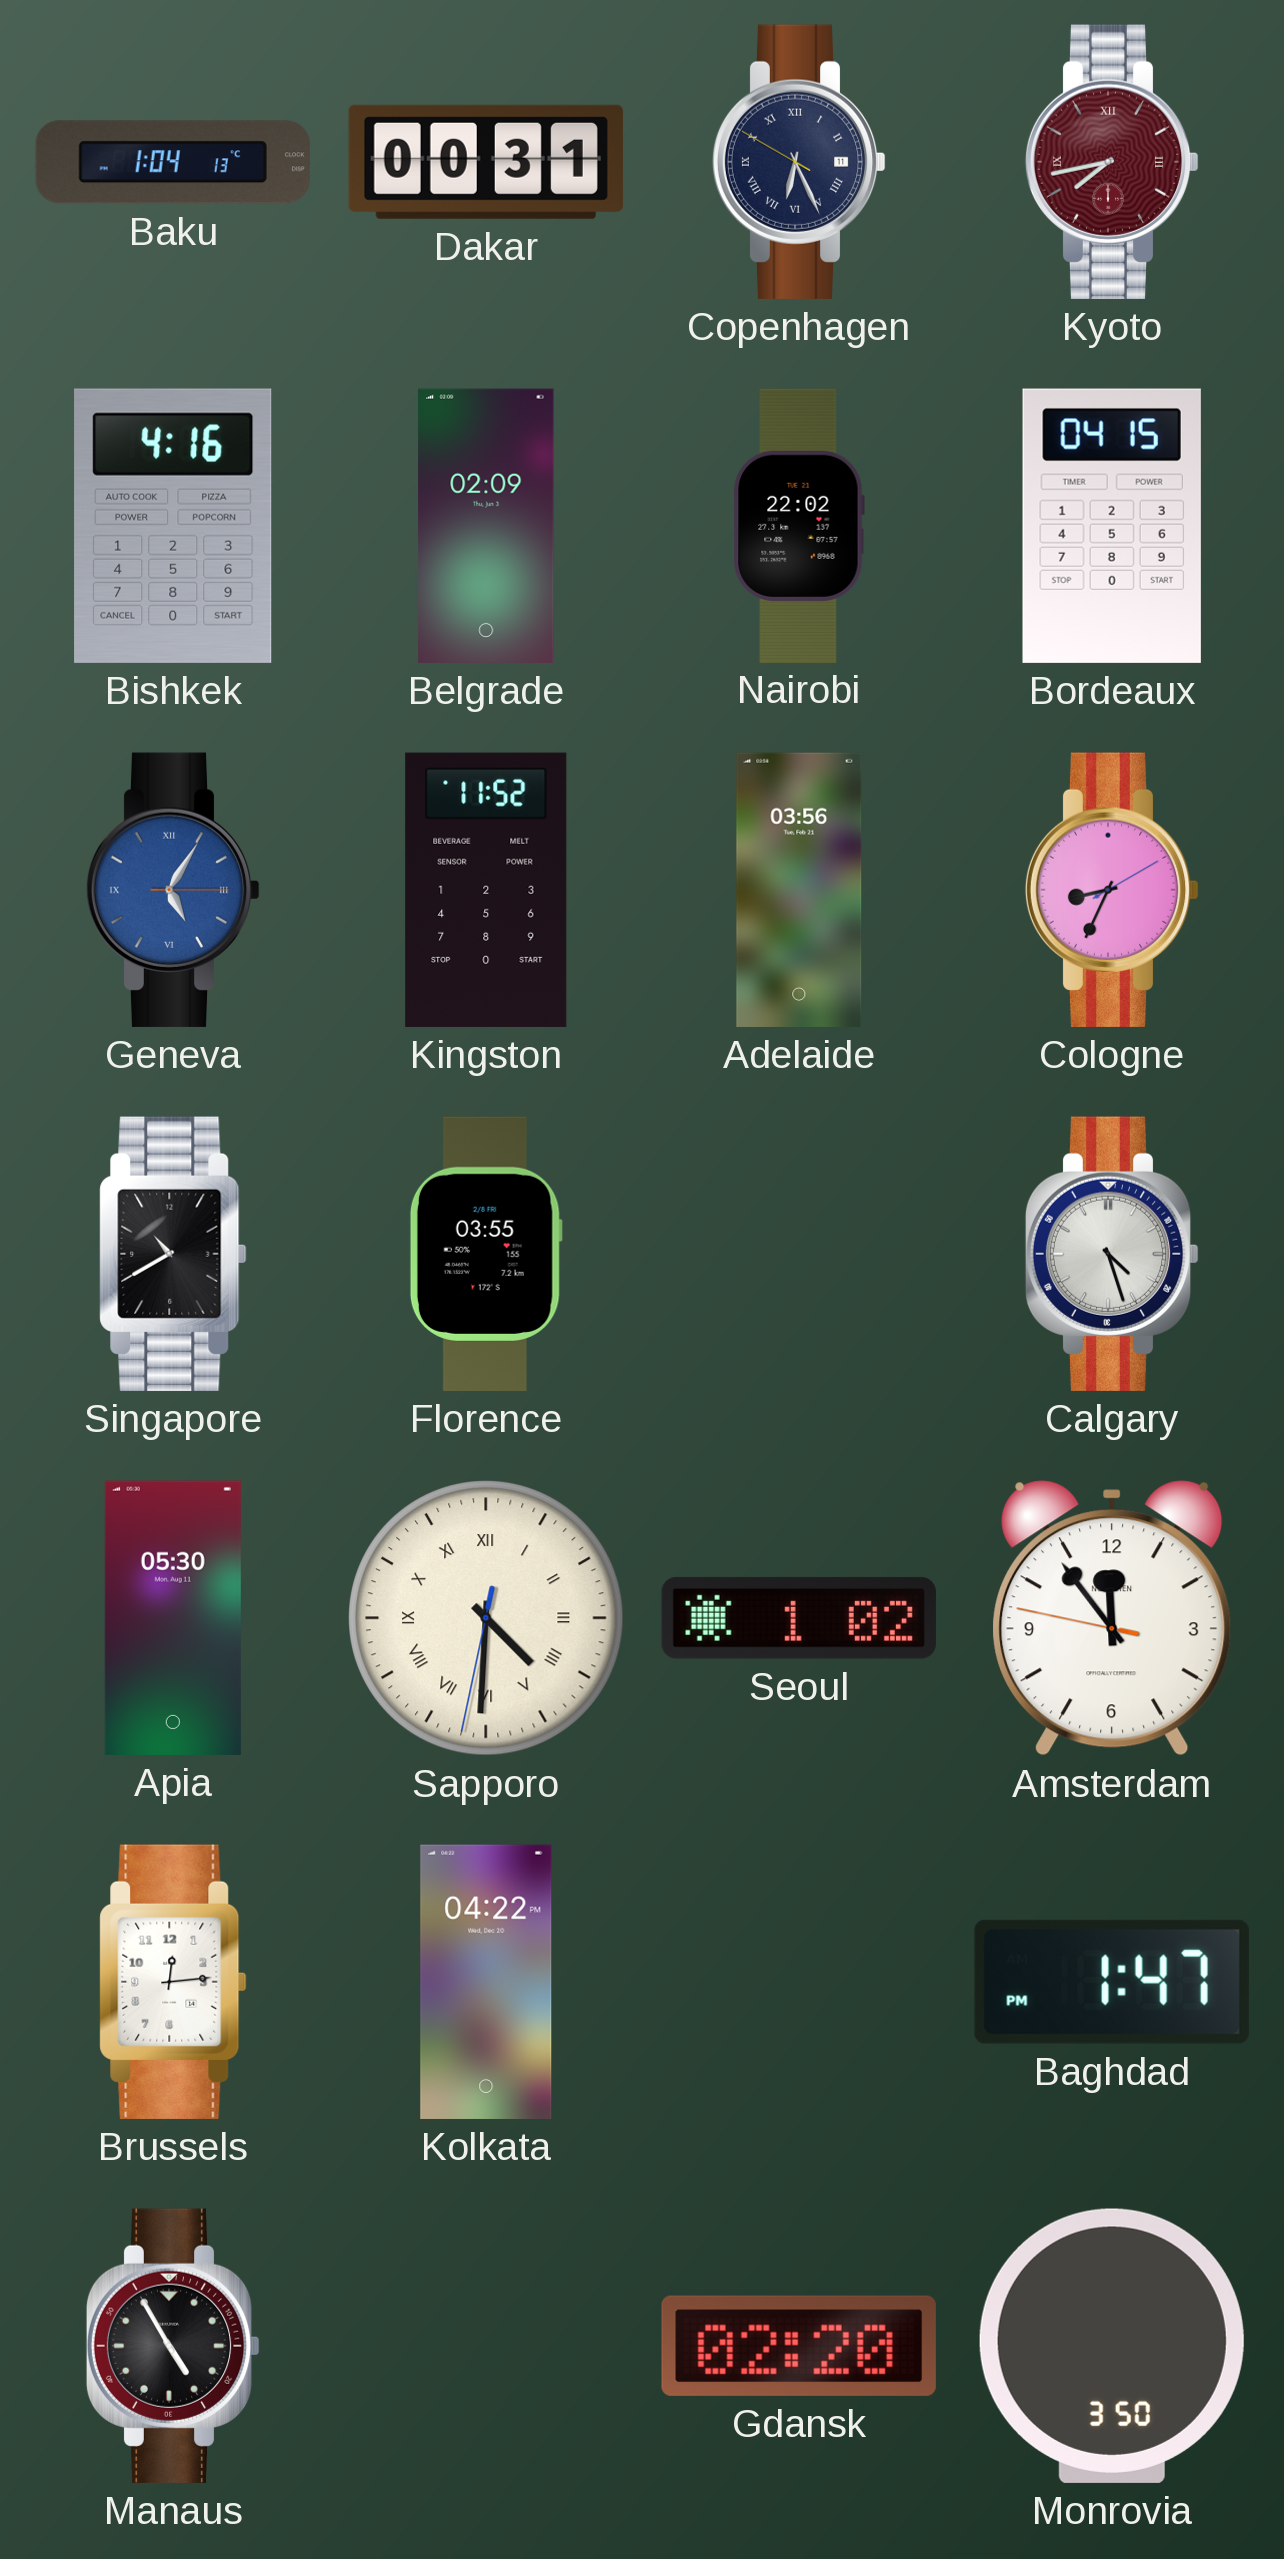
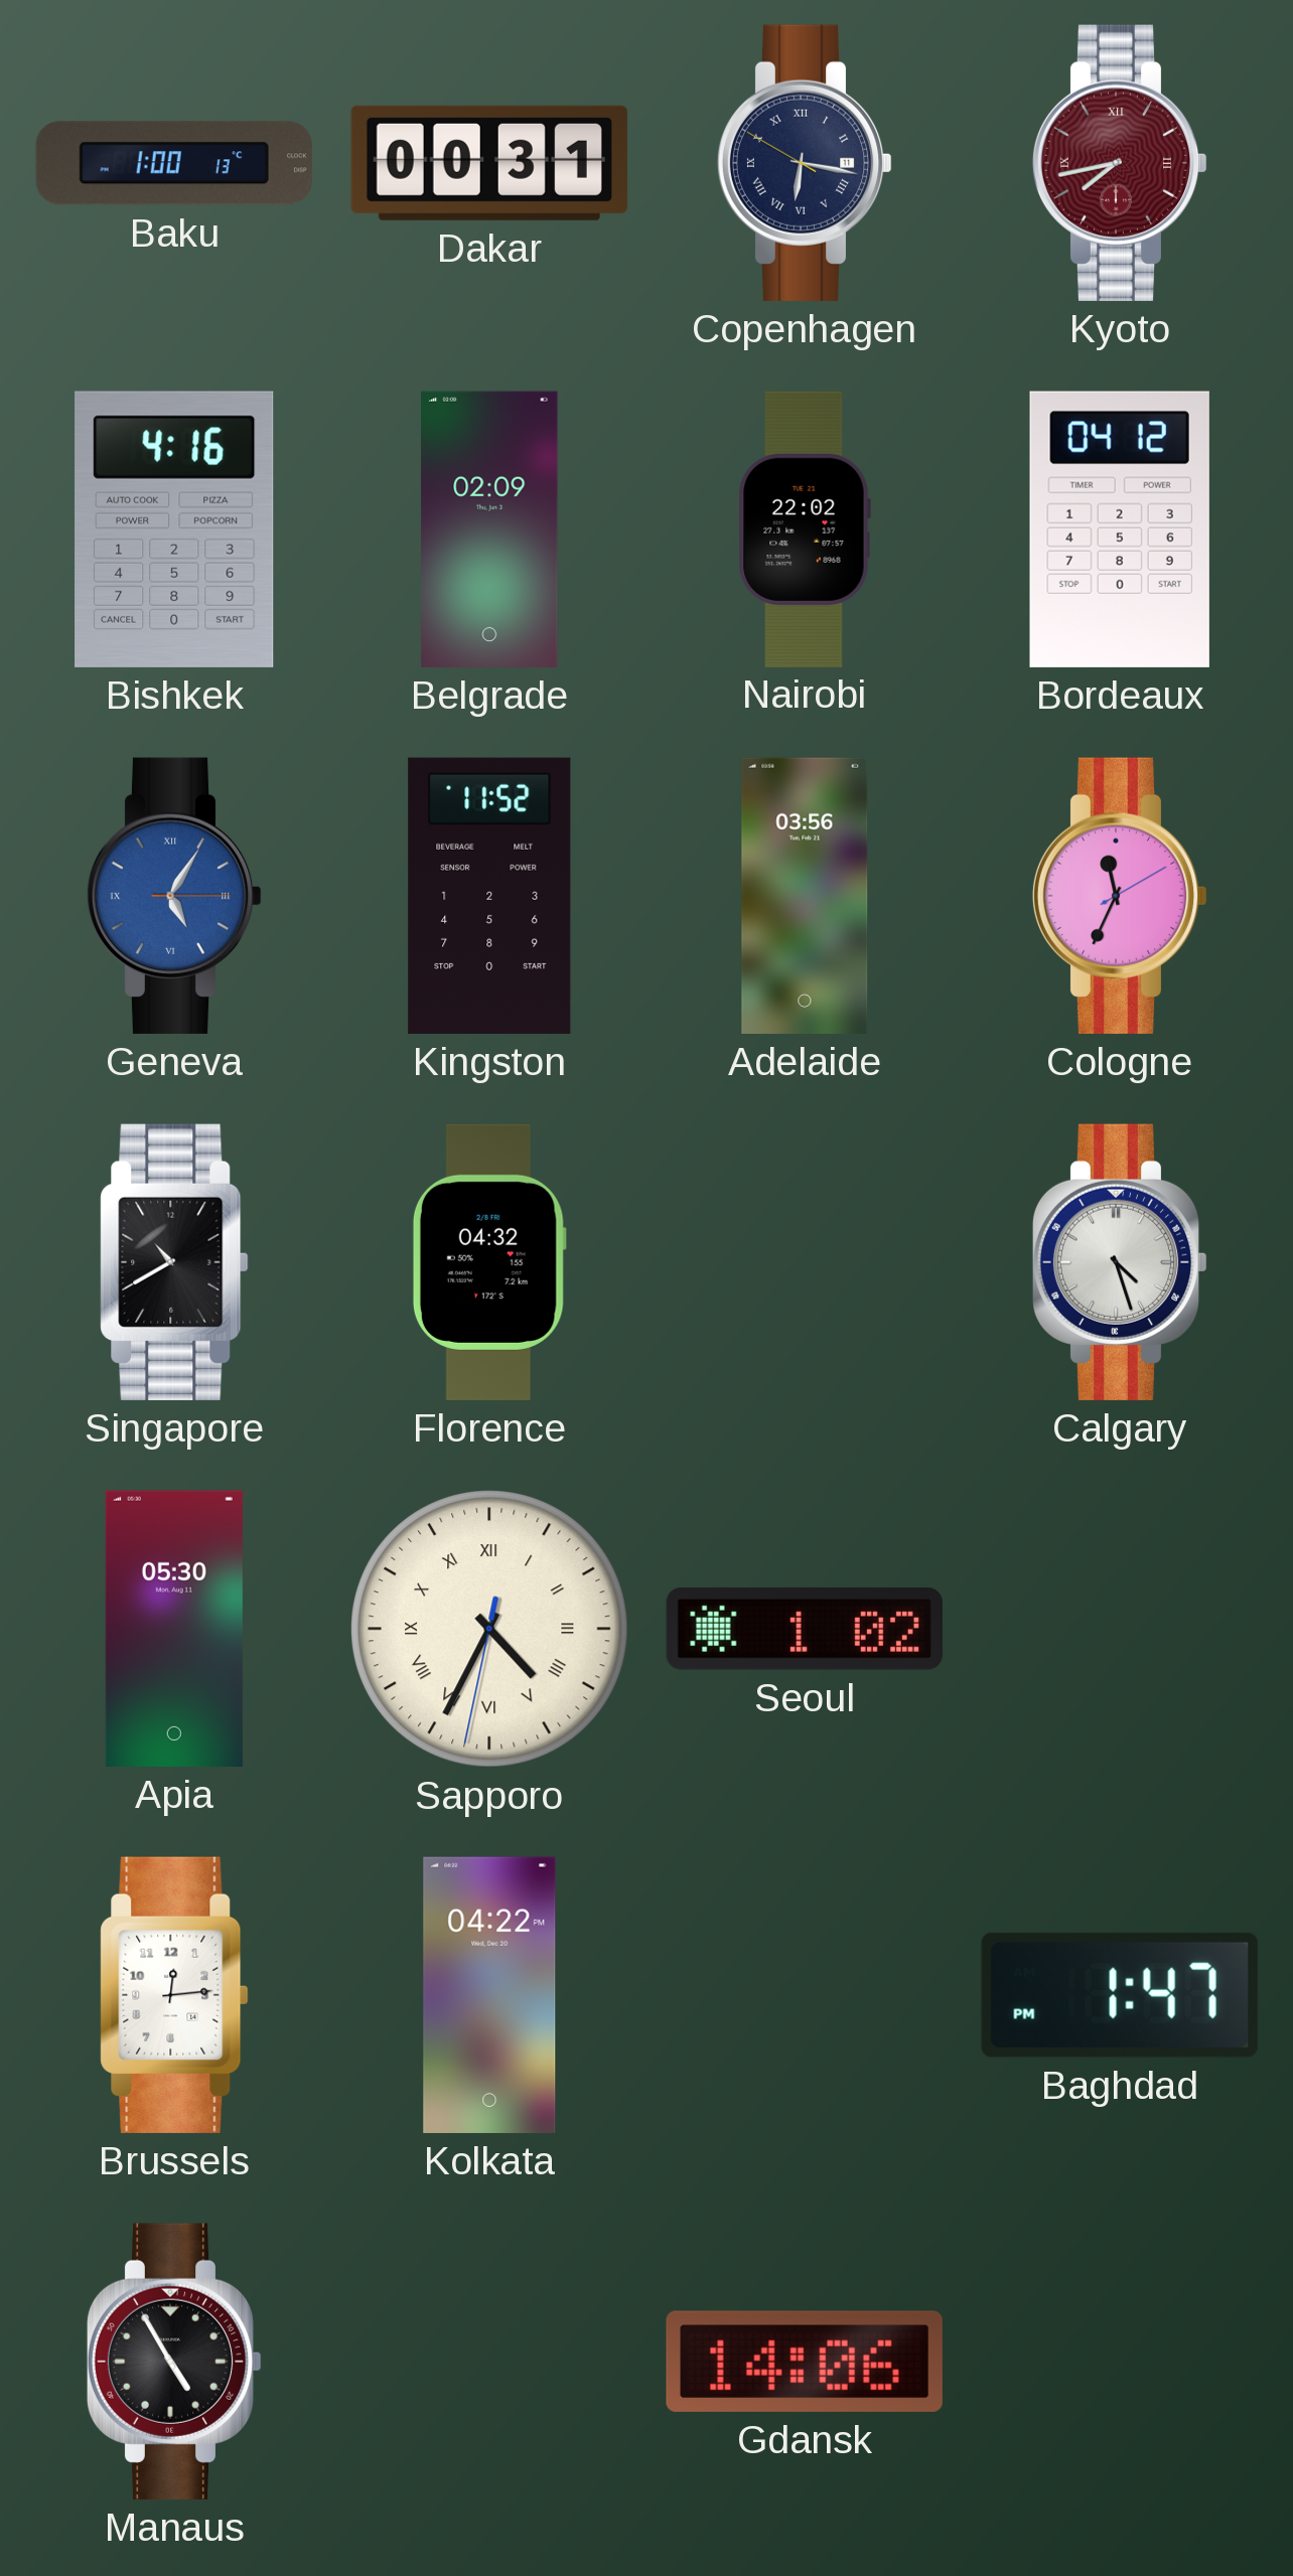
Baku: 1:04 -> 1:00
Copenhagen: 6:25 -> 6:16
Bordeaux: 04:15 -> 04:12
Cologne: 8:34 -> 11:34
Florence: 03:55 -> 04:32
Sapporo: 4:30 -> 4:34
Amsterdam: 11:53 -> none
Gdansk: 02:20 -> 14:06
Monrovia: 3:50 -> none
